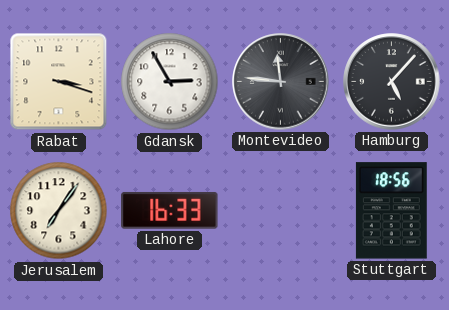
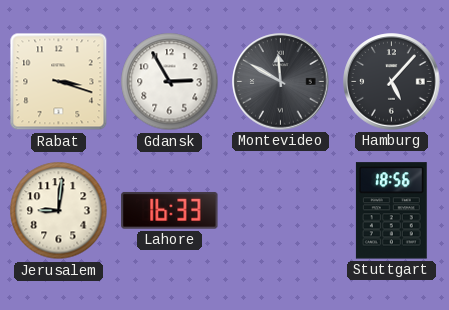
Montevideo: 11:46 -> 11:50
Jerusalem: 7:06 -> 9:01
